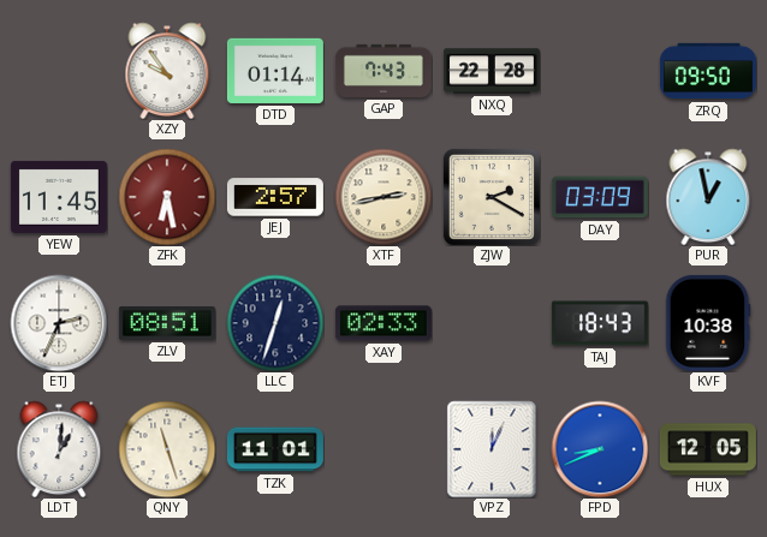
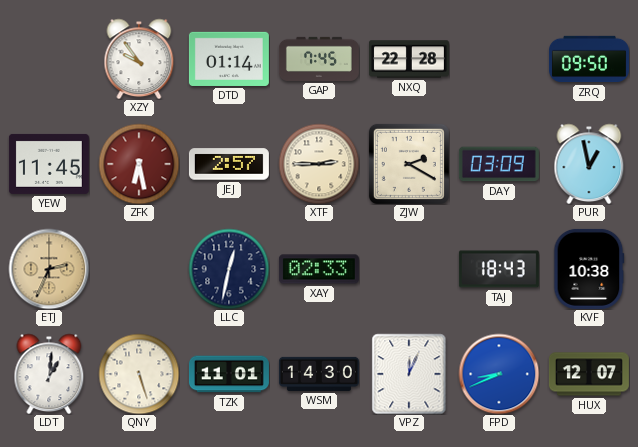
GAP: 7:43 -> 7:45
XTF: 2:43 -> 2:45
ETJ dial: white -> champagne
ZLV: 08:51 -> none
LLC: 12:33 -> 12:32
QNY: 11:27 -> 5:27
WSM: none -> 14:30
HUX: 12:05 -> 12:07
